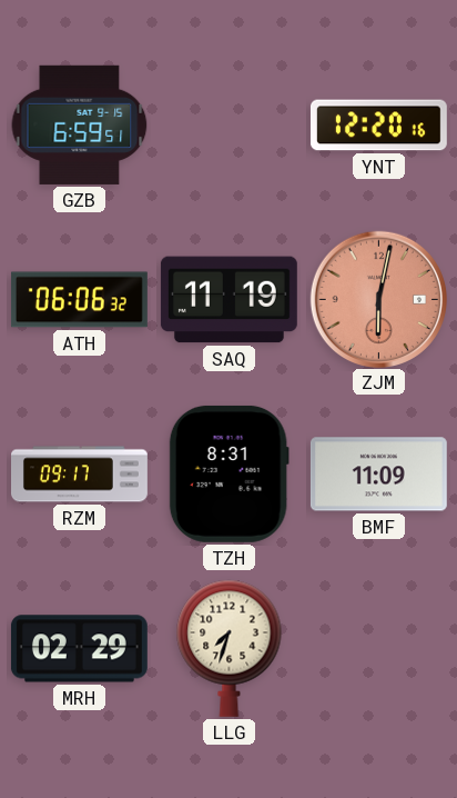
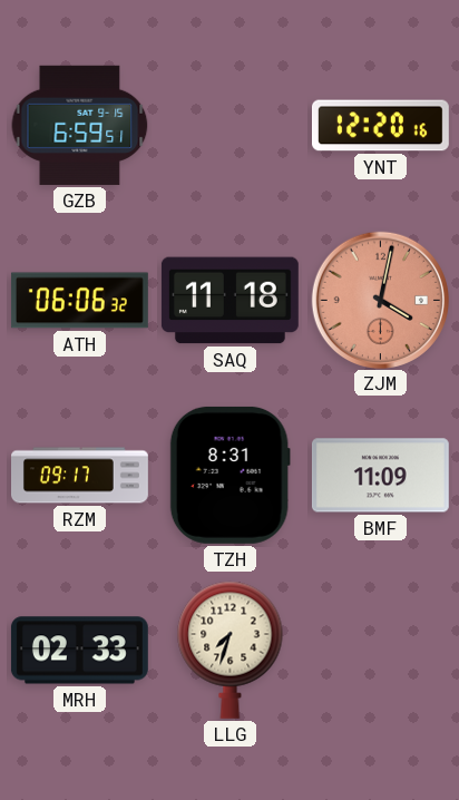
SAQ: 11:19 -> 11:18
ZJM: 6:02 -> 4:02
MRH: 02:29 -> 02:33
